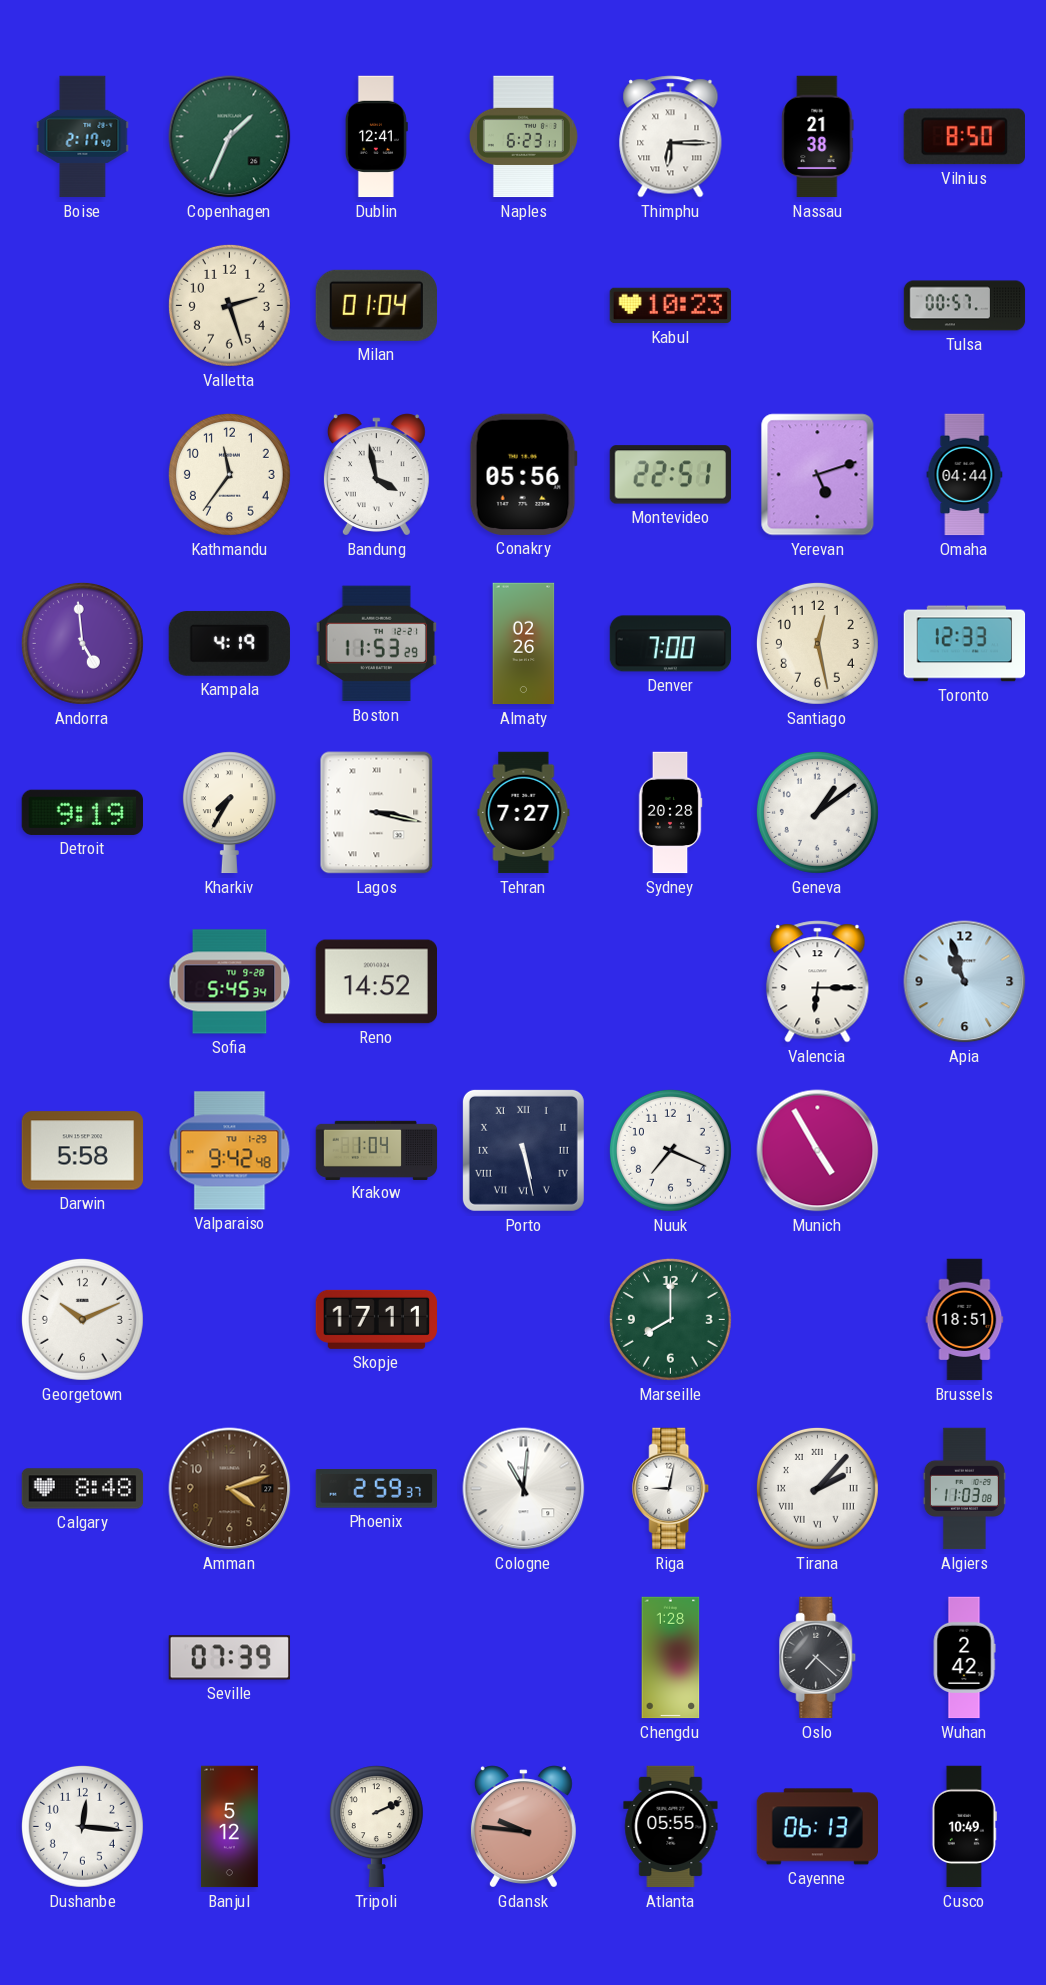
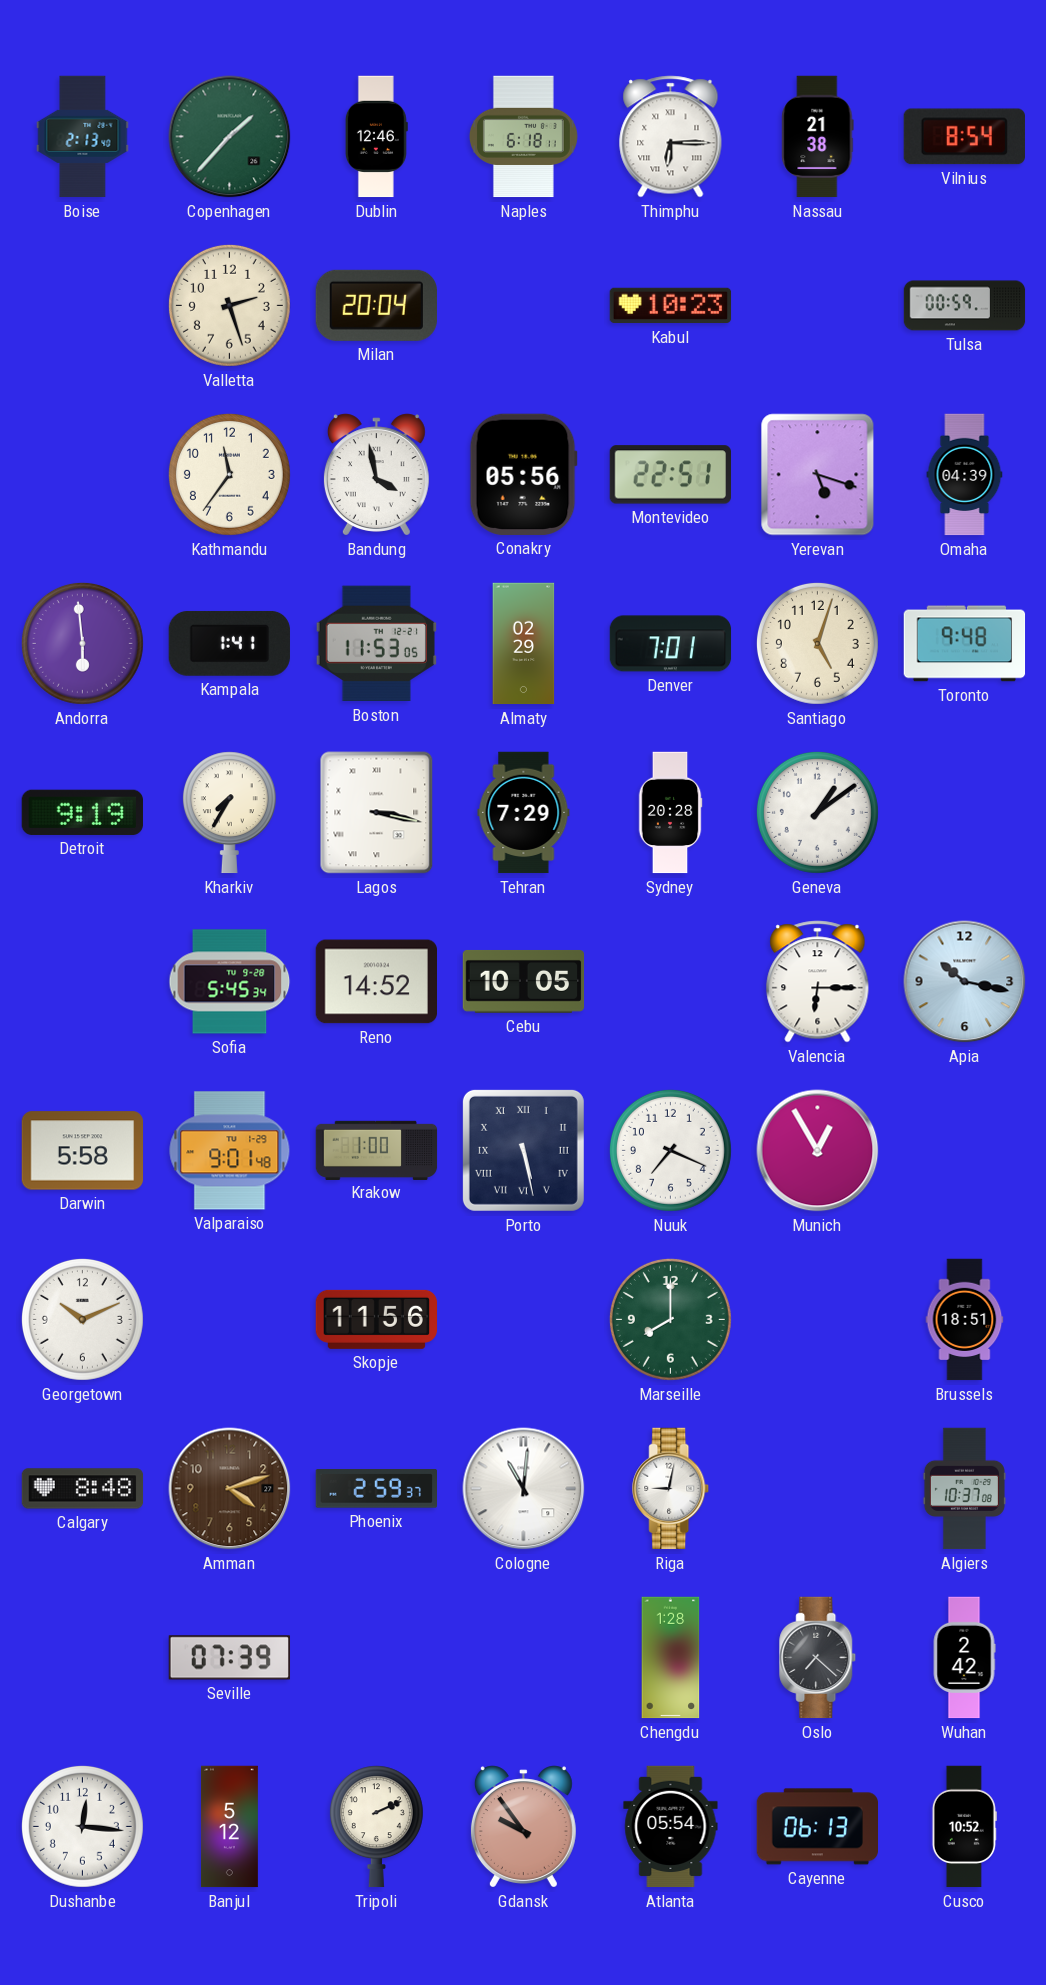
Boise: 2:17 -> 2:13
Copenhagen: 1:34 -> 1:37
Dublin: 12:41 -> 12:46
Naples: 6:23 -> 6:18
Vilnius: 8:50 -> 8:54
Milan: 01:04 -> 20:04
Tulsa: 00:57 -> 00:59
Yerevan: 5:12 -> 5:18
Omaha: 04:44 -> 04:39
Andorra: 4:59 -> 5:59
Kampala: 4:19 -> 1:41
Boston: 11:53:29 -> 11:53:05
Almaty: 02:26 -> 02:29
Denver: 7:00 -> 7:01
Santiago: 12:28 -> 5:03
Toronto: 12:33 -> 9:48
Tehran: 7:27 -> 7:29
Cebu: none -> 10:05
Apia: 10:57 -> 10:17
Valparaiso: 9:42 -> 9:01
Krakow: 1:04 -> 1:00
Munich: 4:55 -> 12:55
Skopje: 17:11 -> 11:56
Tirana: 2:07 -> none
Algiers: 11:03 -> 10:37
Gdansk: 9:46 -> 9:54
Atlanta: 05:55 -> 05:54
Cusco: 10:49 -> 10:52
